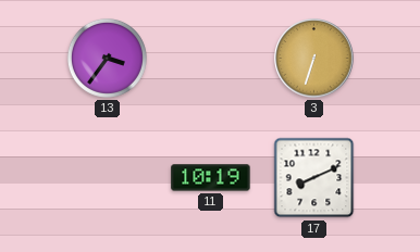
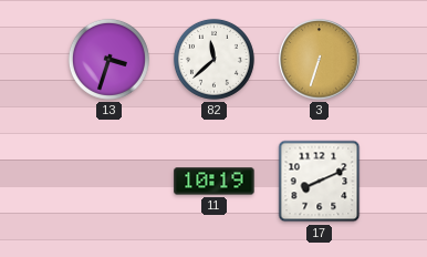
13: 3:36 -> 3:33
82: none -> 11:38
